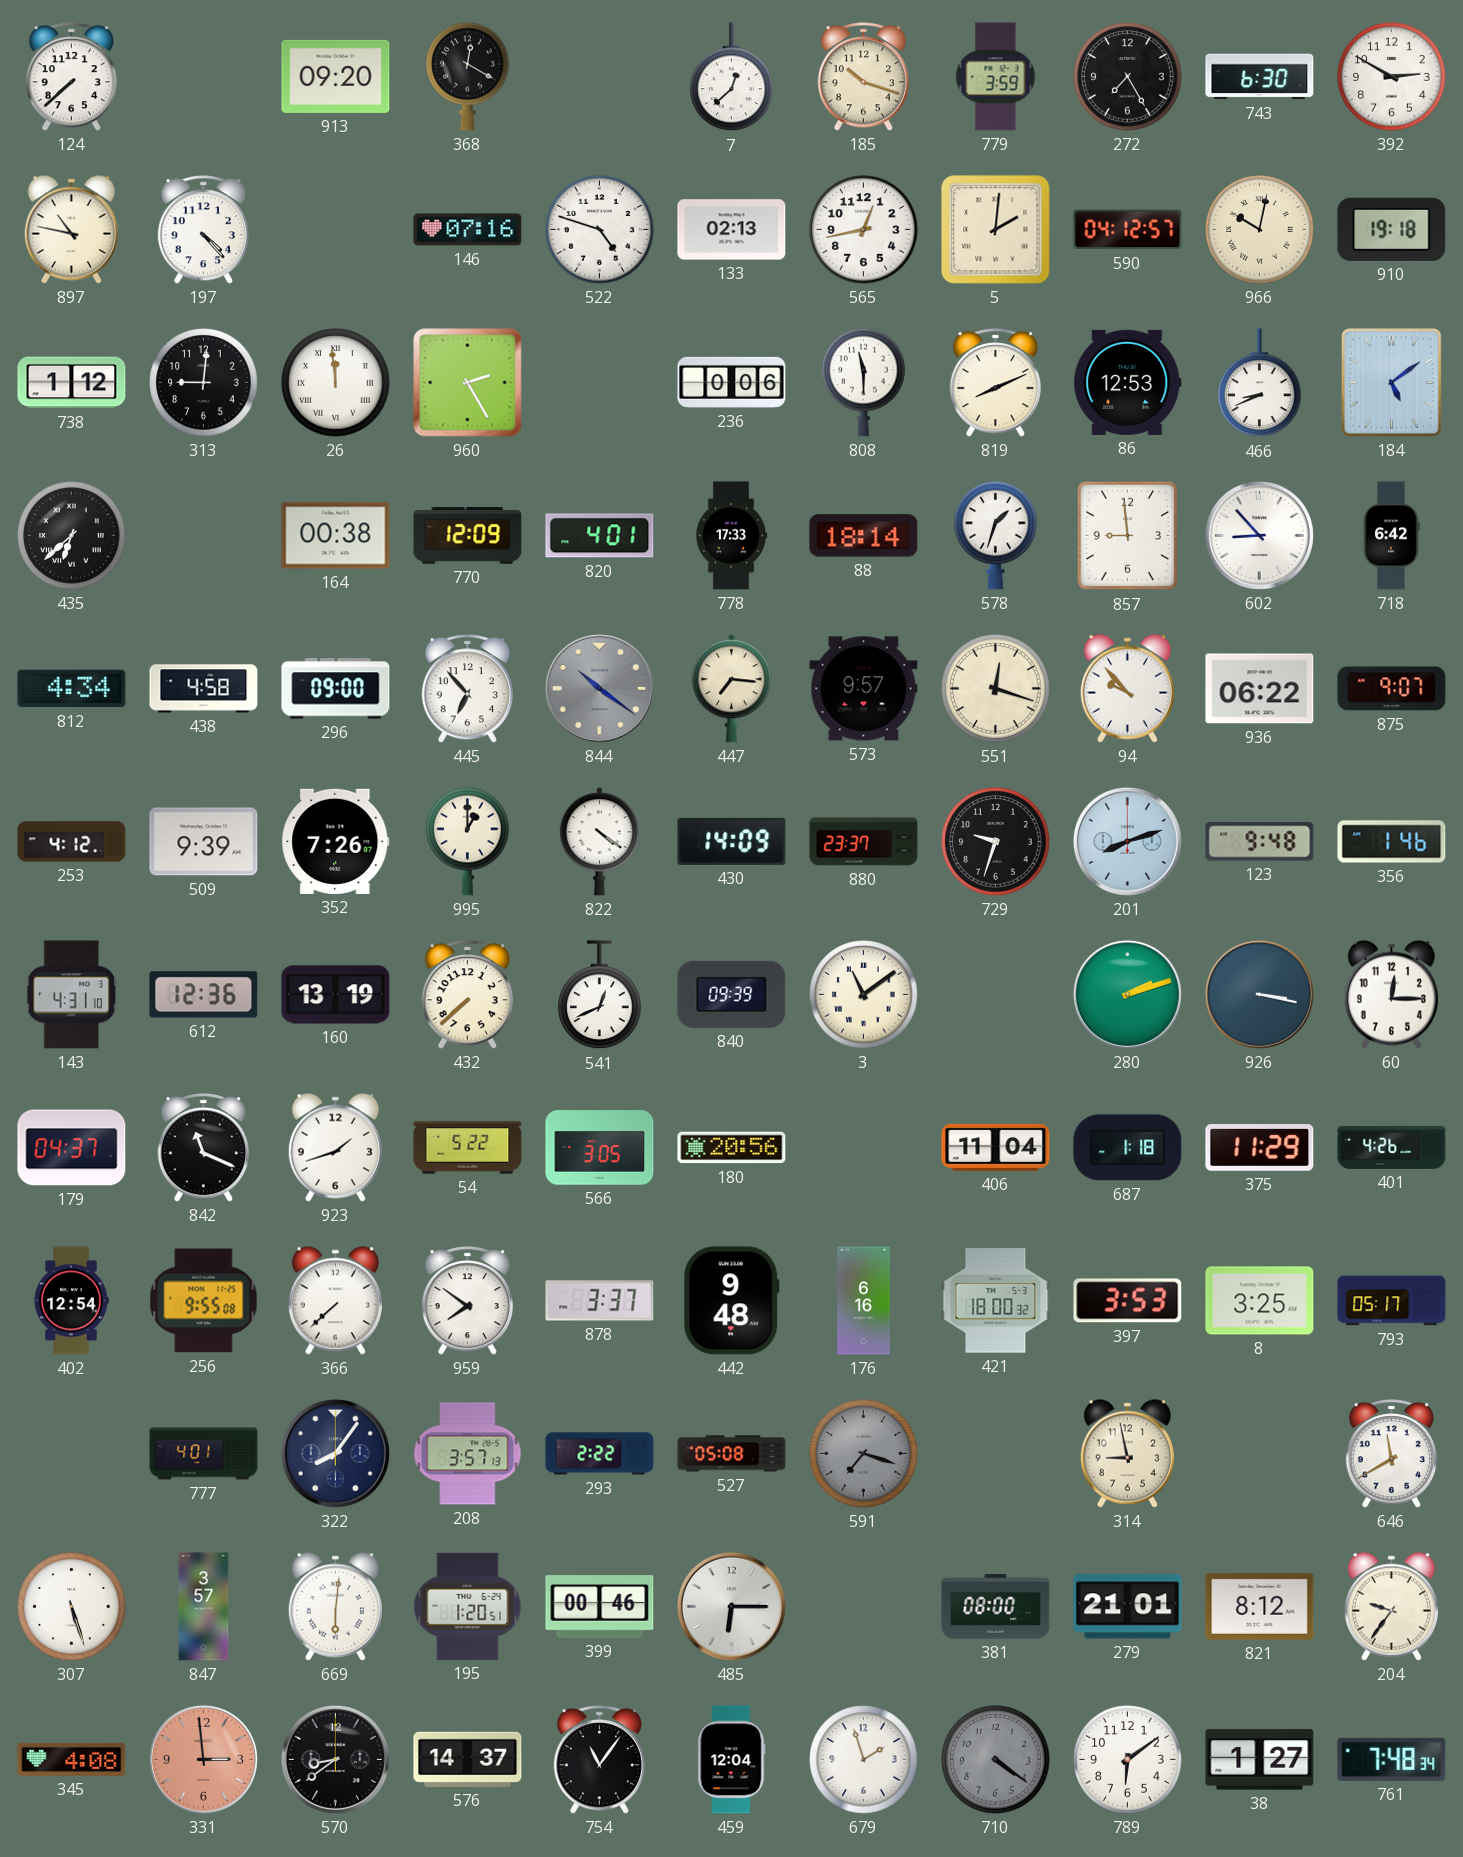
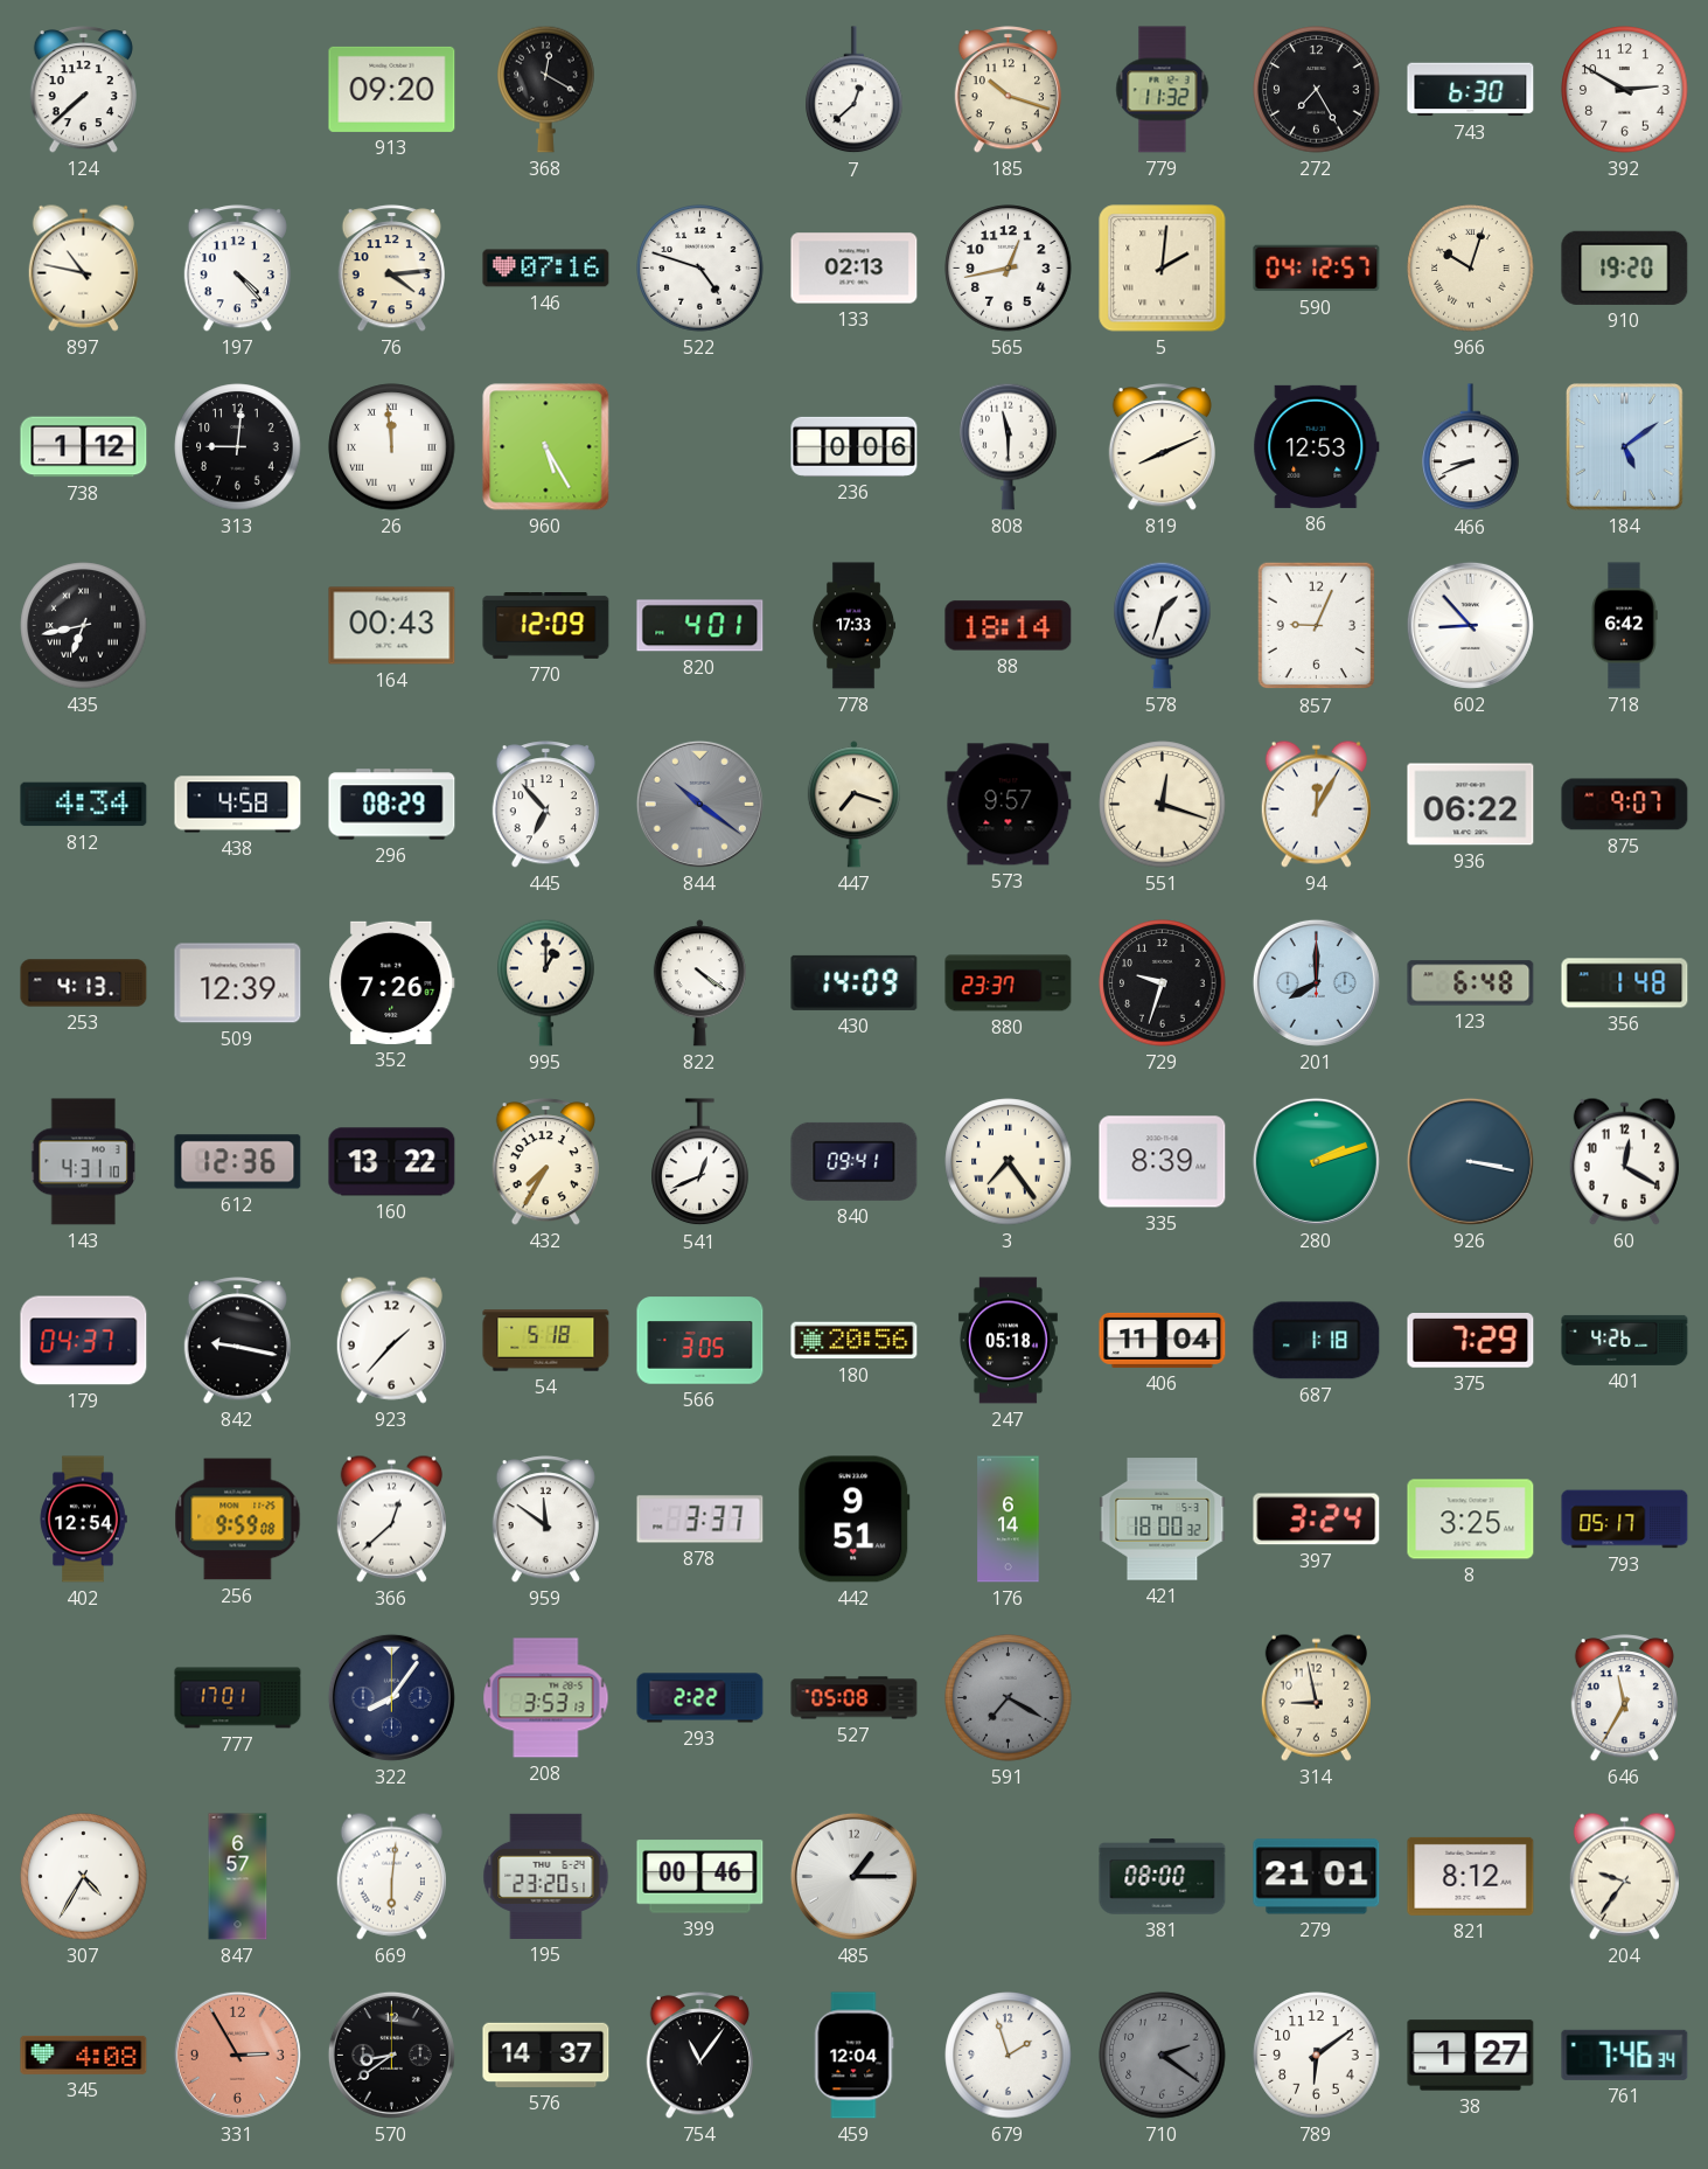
779: 3:59 -> 11:32
76: none -> 4:14
966: 10:02 -> 10:03
910: 19:18 -> 19:20
960: 2:25 -> 5:25
435: 6:38 -> 6:43
164: 00:38 -> 00:43
857: 8:59 -> 9:04
296: 09:00 -> 08:29
447: 7:16 -> 7:18
94: 9:53 -> 12:05
253: 4:12 -> 4:13
509: 9:39 -> 12:39
201: 8:12 -> 8:00
123: 9:48 -> 6:48
356: 1:46 -> 1:48
160: 13:19 -> 13:22
432: 7:38 -> 7:35
840: 09:39 -> 09:41
3: 11:09 -> 7:24
335: none -> 8:39
60: 12:15 -> 12:20
842: 11:19 -> 9:17
923: 1:42 -> 1:37
54: 5:22 -> 5:18
247: none -> 05:18
375: 11:29 -> 7:29
256: 9:55 -> 9:59
366: 7:38 -> 12:38
959: 7:51 -> 11:51
442: 9:48 -> 9:51
176: 6:16 -> 6:14
397: 3:53 -> 3:24
777: 4:01 -> 17:01
208: 3:57 -> 3:53
591: 7:18 -> 7:20
646: 11:40 -> 11:35
307: 5:27 -> 4:35
847: 3:57 -> 6:57
195: 1:20 -> 23:20
485: 6:15 -> 1:15
331: 2:59 -> 2:55
710: 4:21 -> 2:21
761: 7:48 -> 7:46
